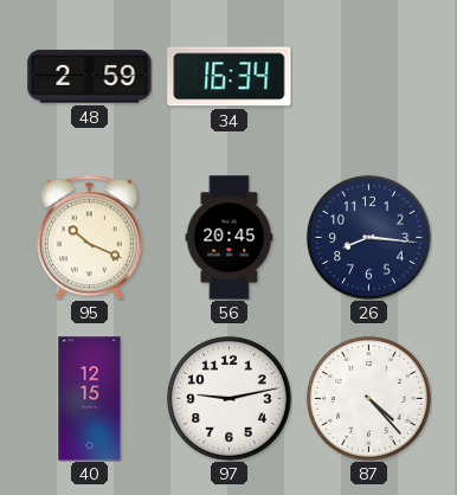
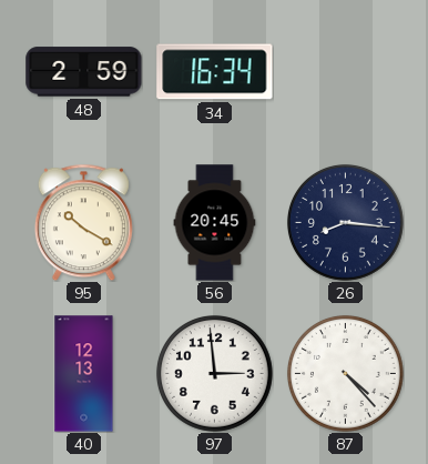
95: 10:19 -> 10:20
40: 12:15 -> 12:13
97: 9:13 -> 2:59
